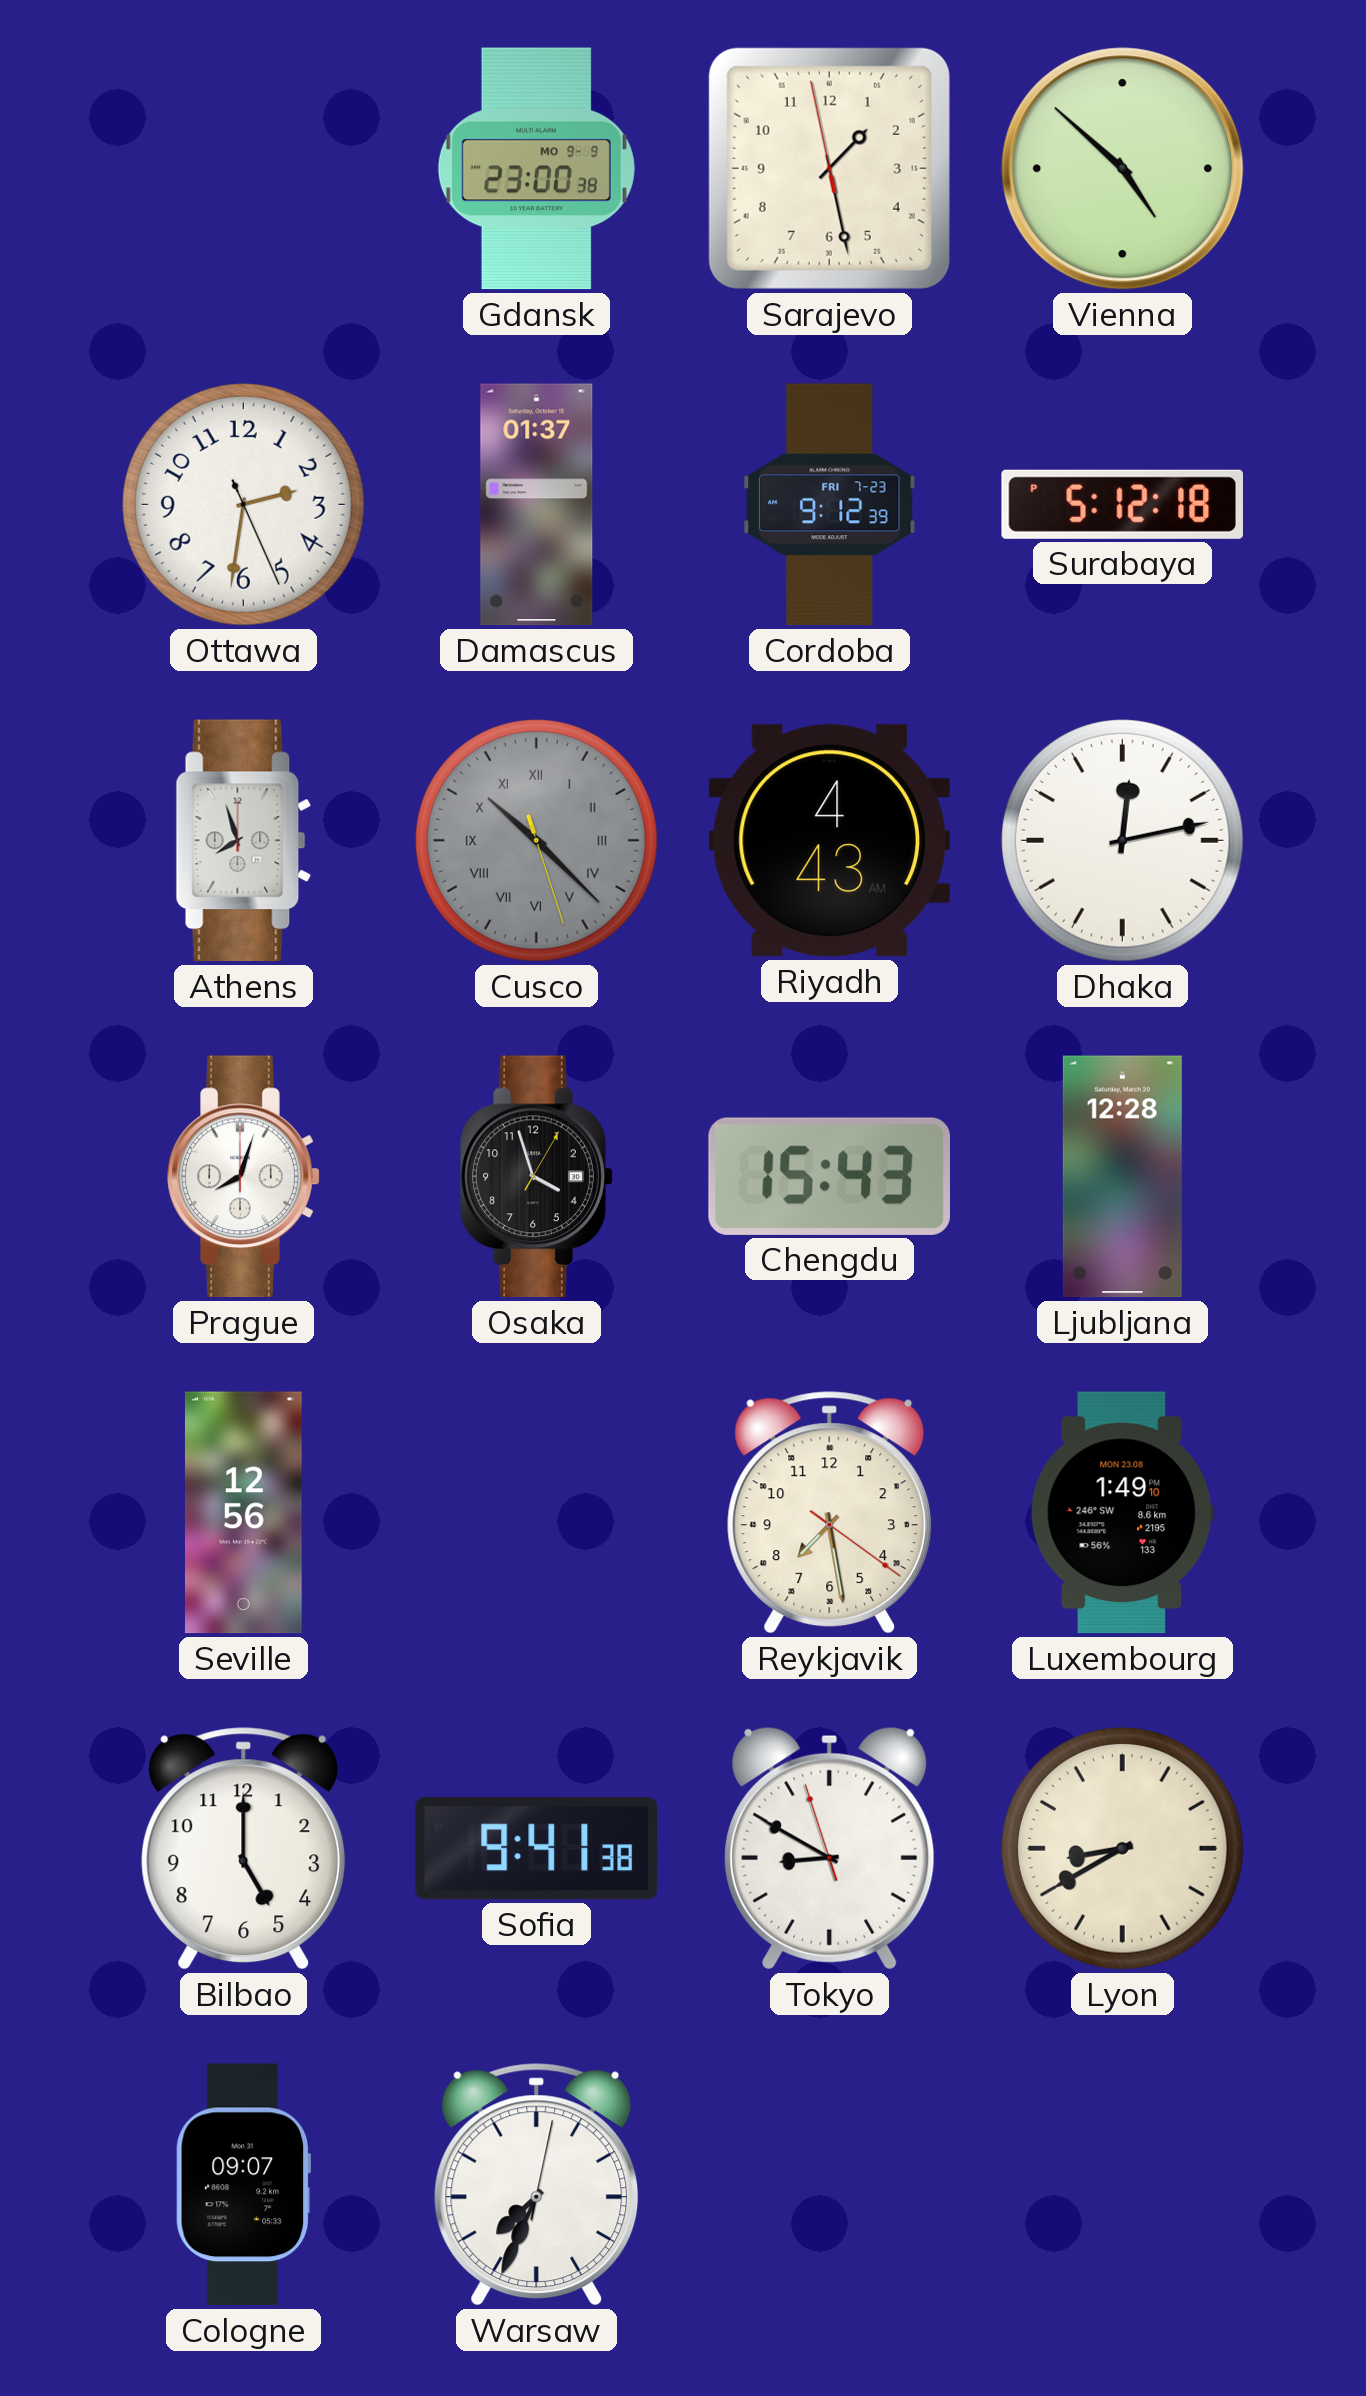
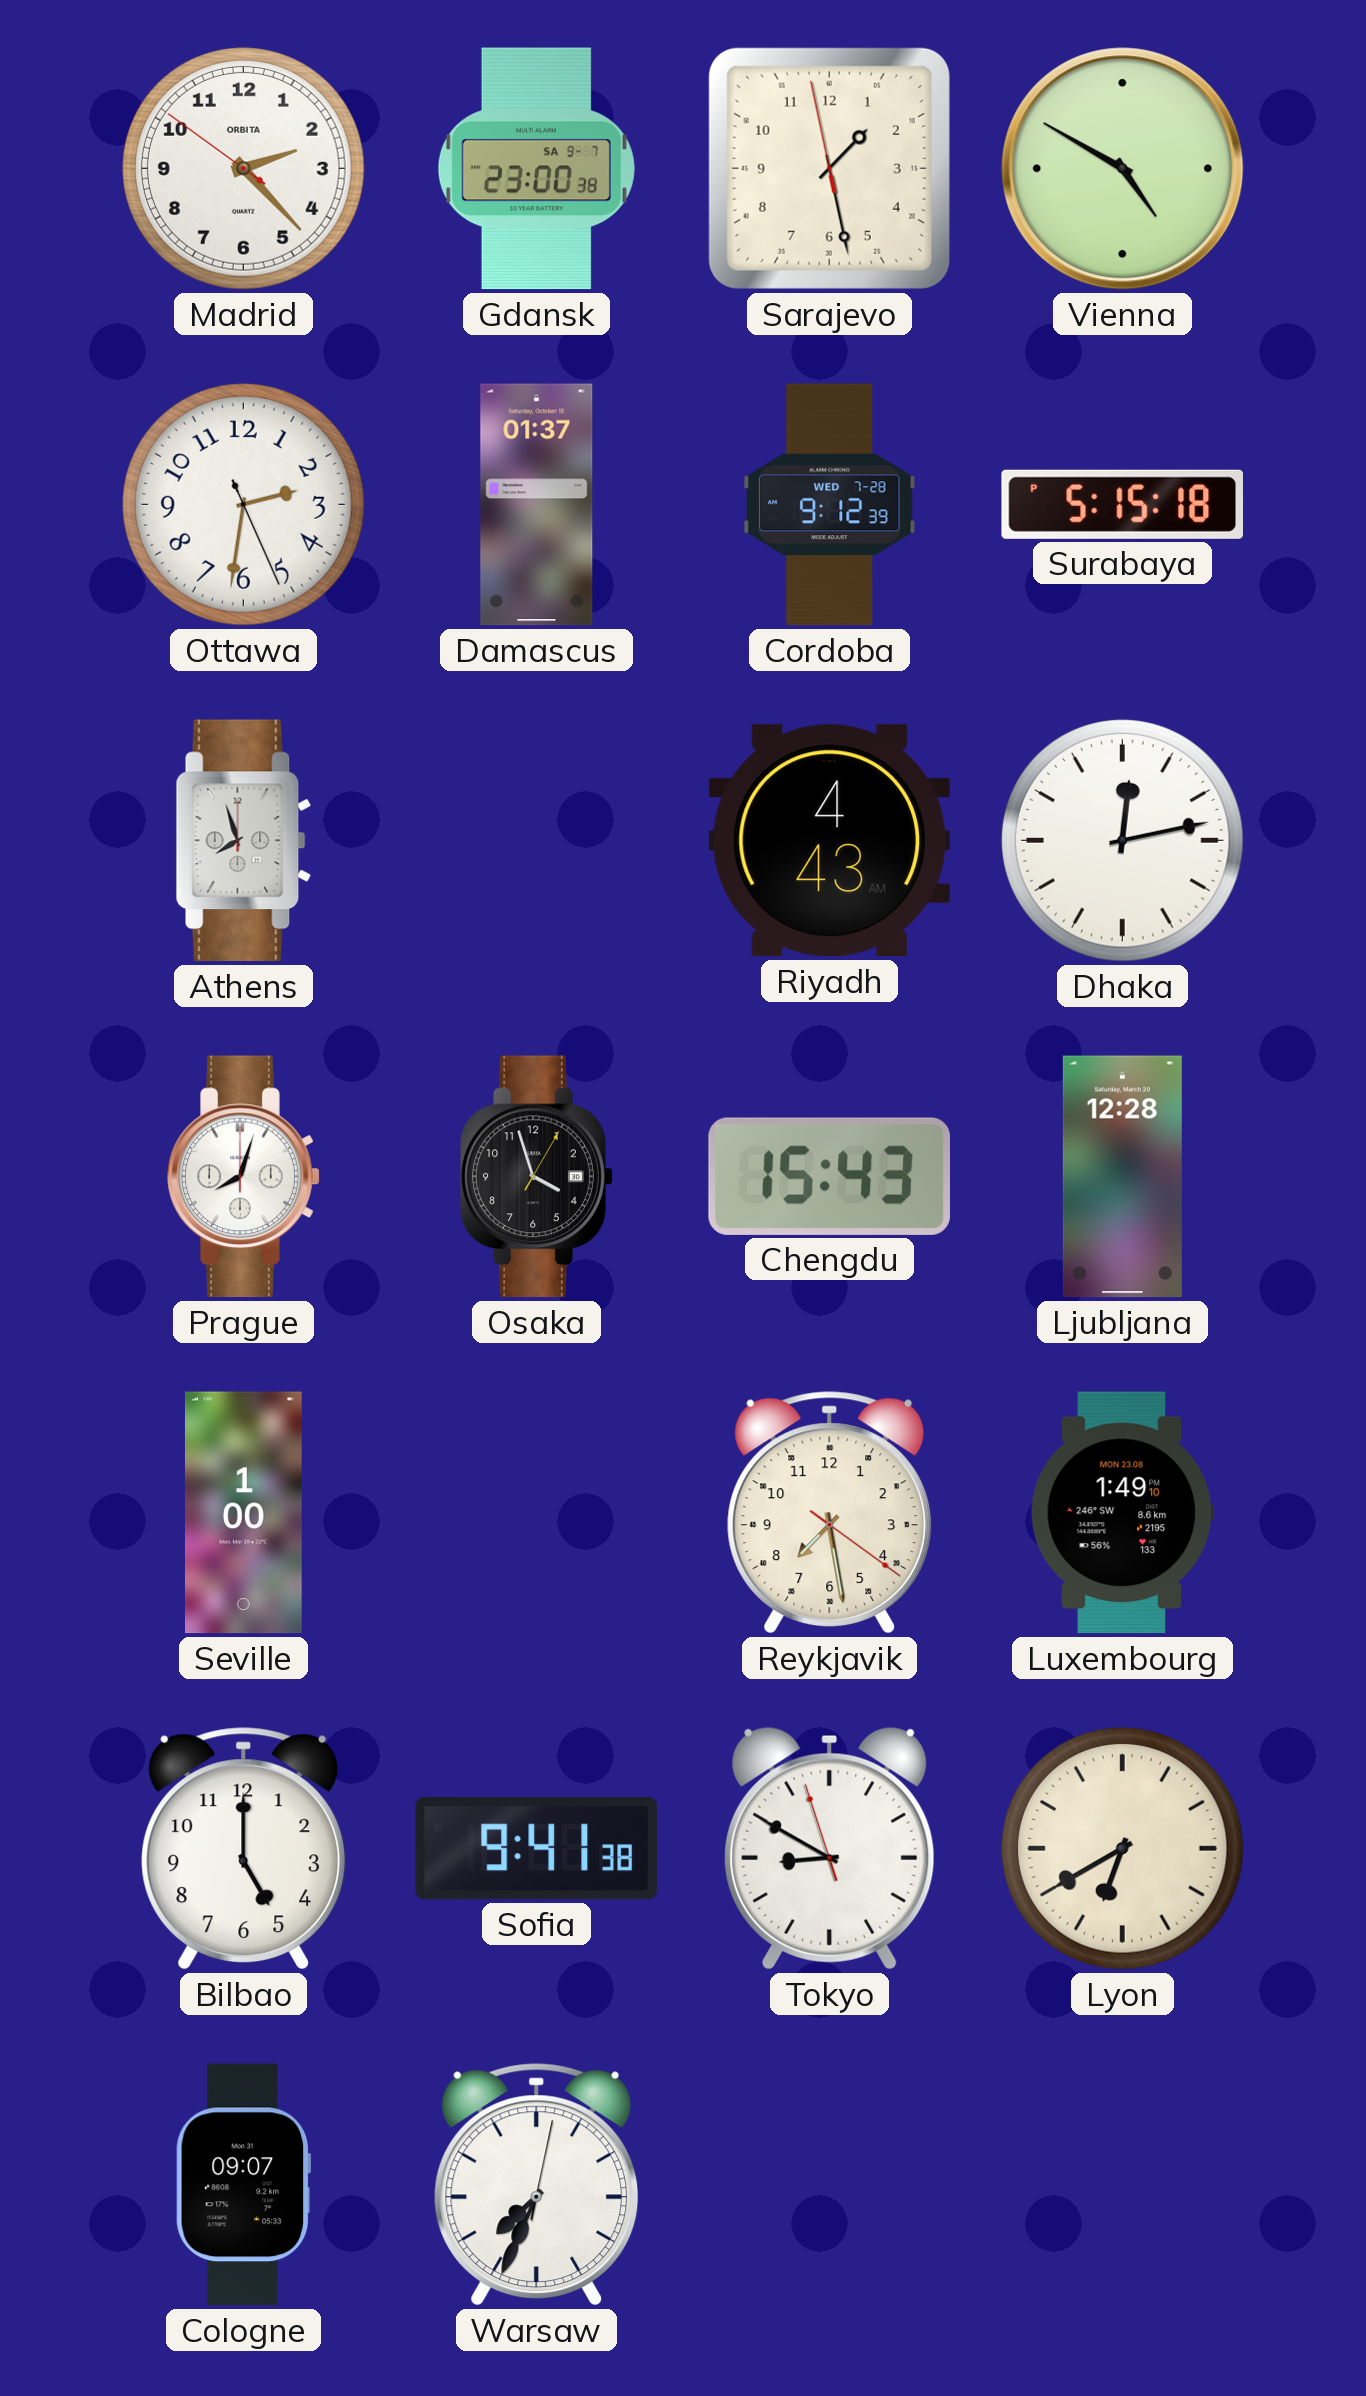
Madrid: none -> 2:22
Gdansk date: MO 9-9 -> SA 9-7
Vienna: 4:52 -> 4:50
Cordoba date: FRI 7-23 -> WED 7-28
Surabaya: 5:12 -> 5:15
Cusco: 10:22 -> none
Seville: 12:56 -> 1:00
Lyon: 8:40 -> 6:40
